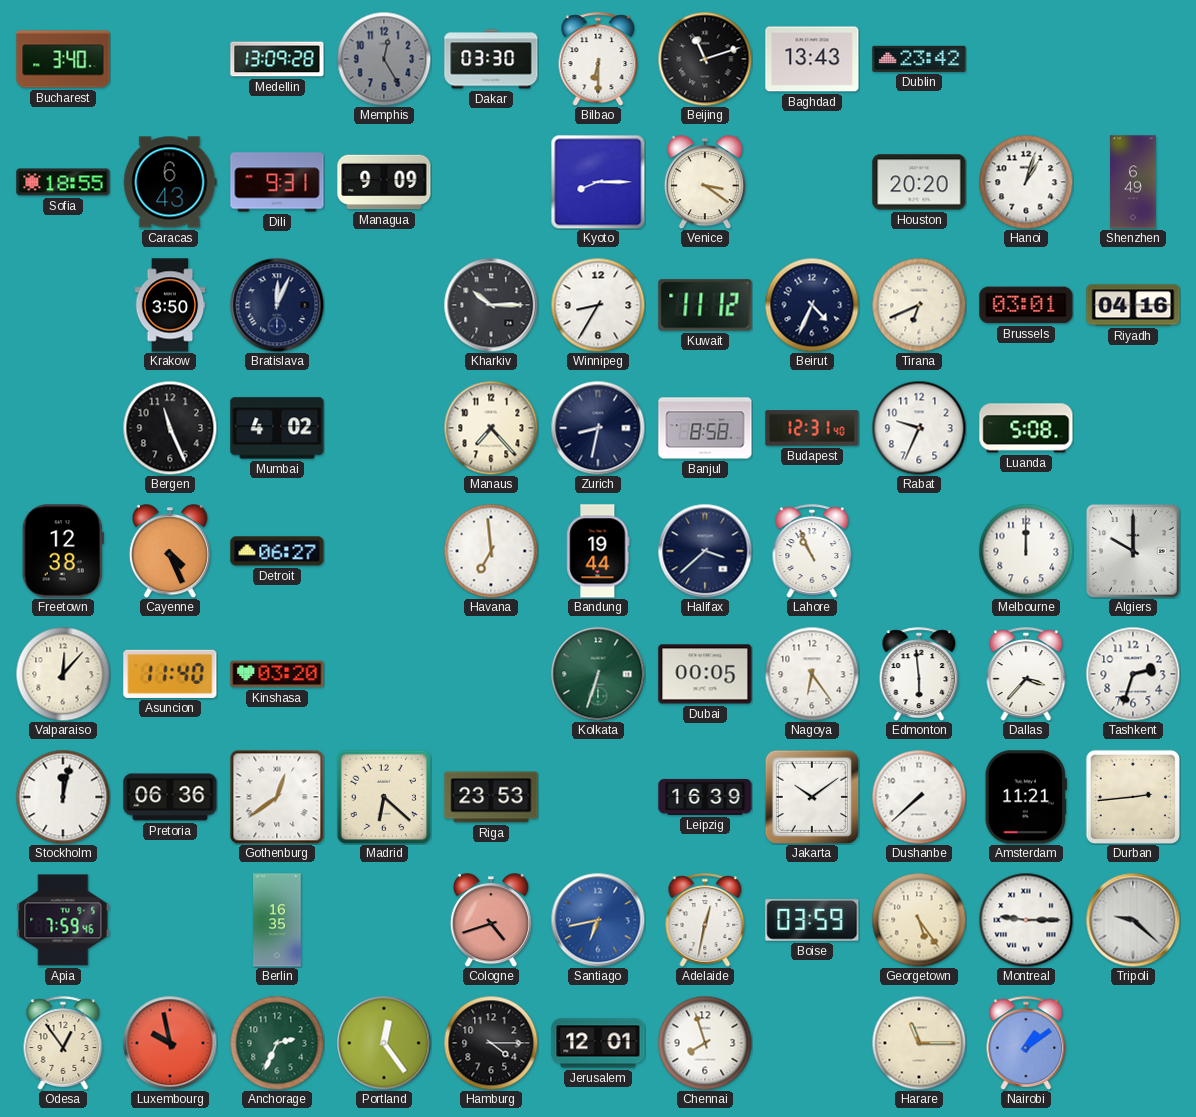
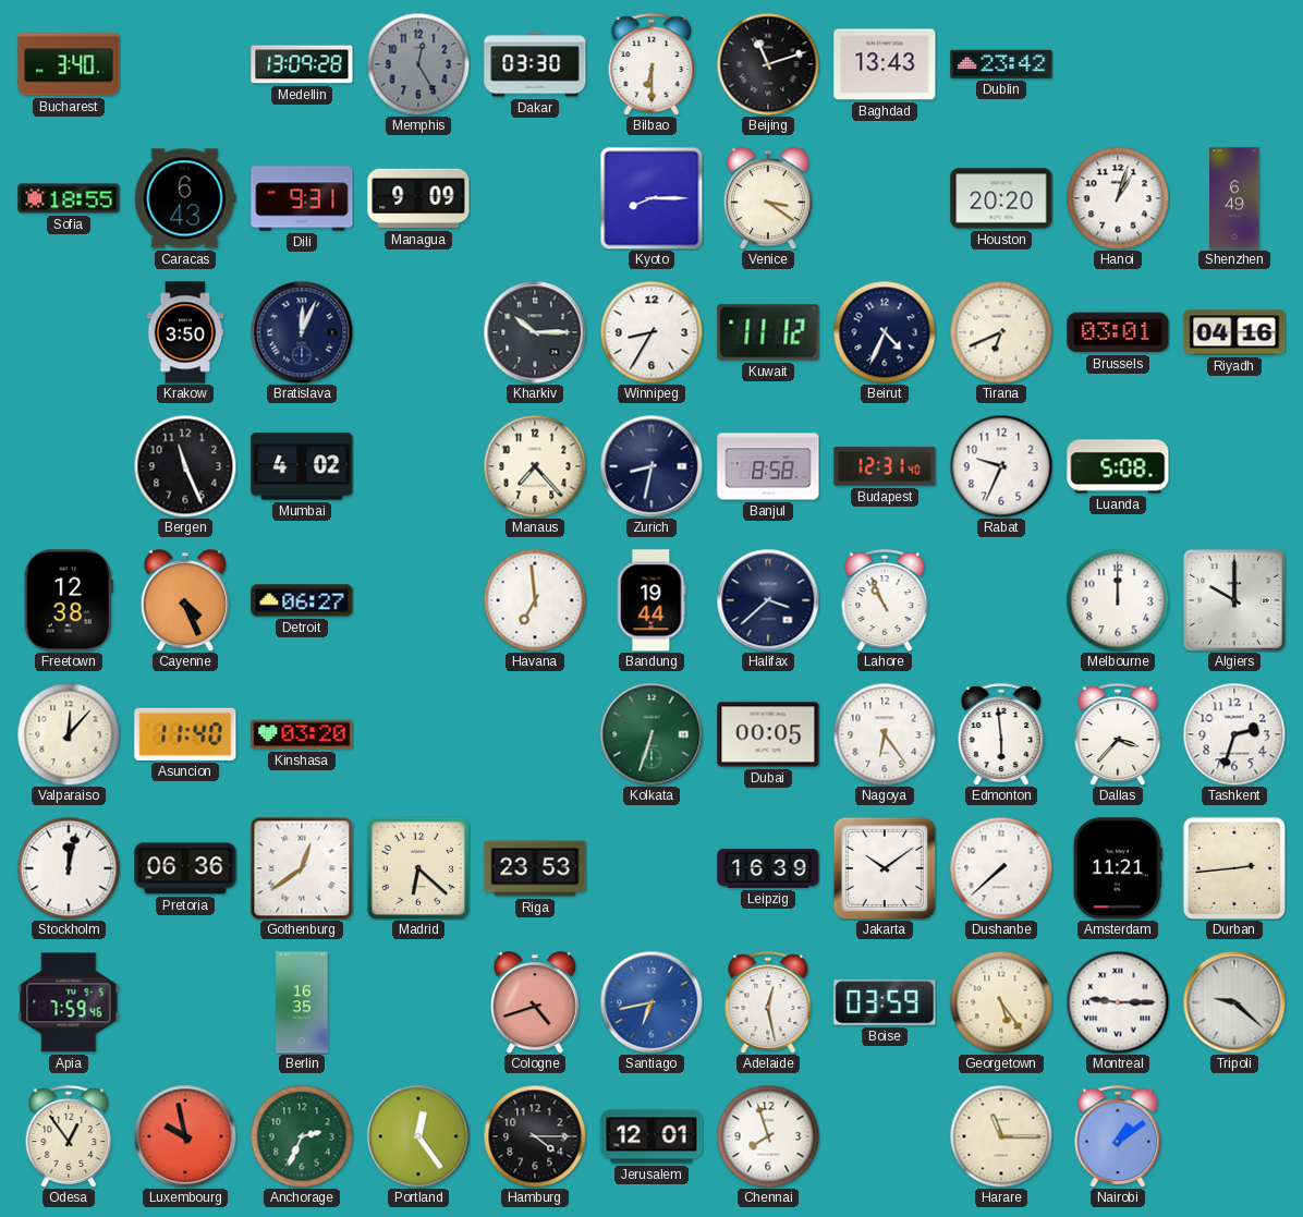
Adelaide: 12:32 -> 12:28
